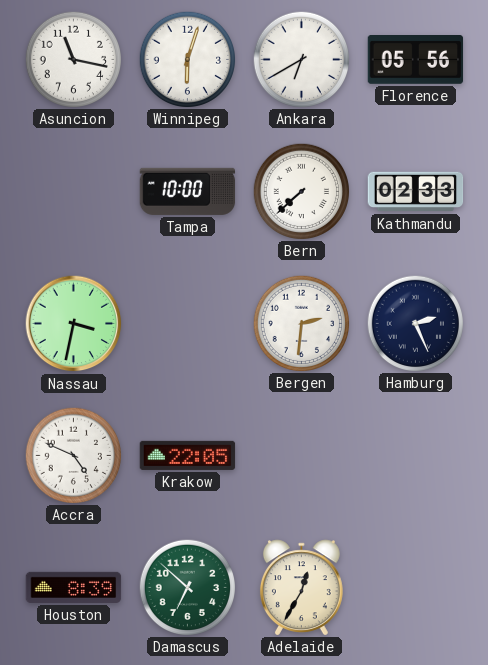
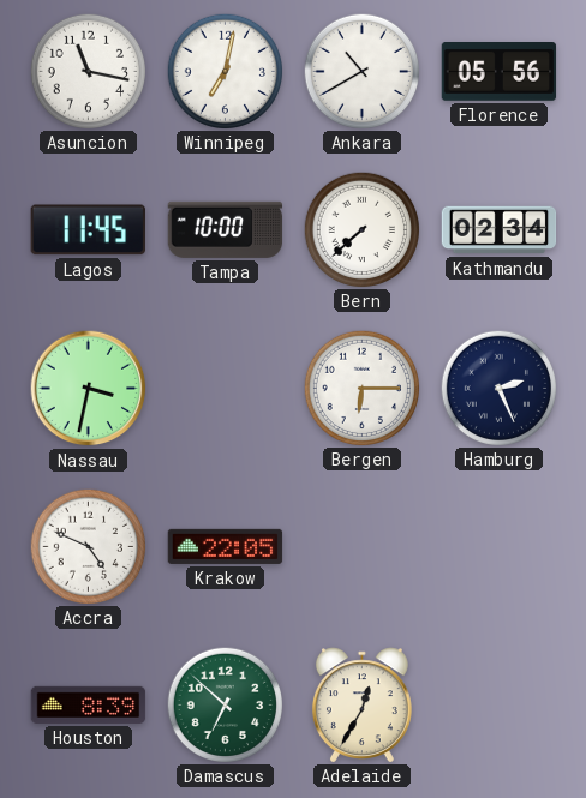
Winnipeg: 6:03 -> 7:02
Ankara: 6:40 -> 10:40
Lagos: none -> 11:45
Kathmandu: 02:33 -> 02:34
Bergen: 2:31 -> 6:15
